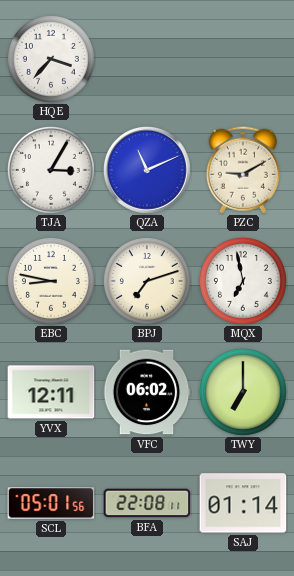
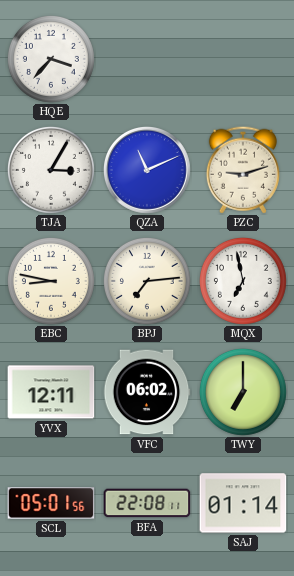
PZC: 9:10 -> 9:12
BPJ: 7:12 -> 7:14
